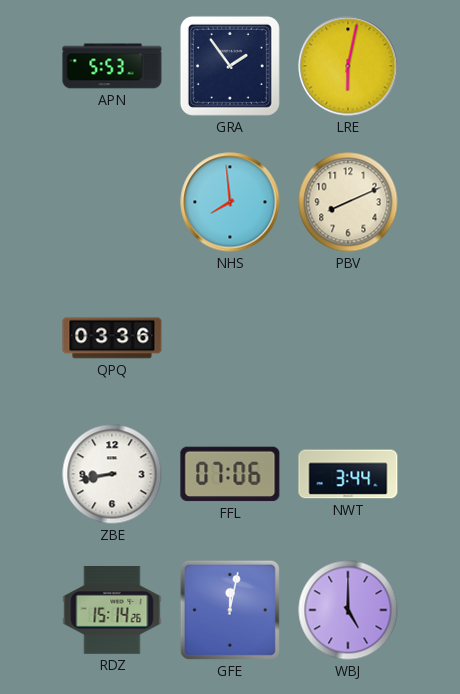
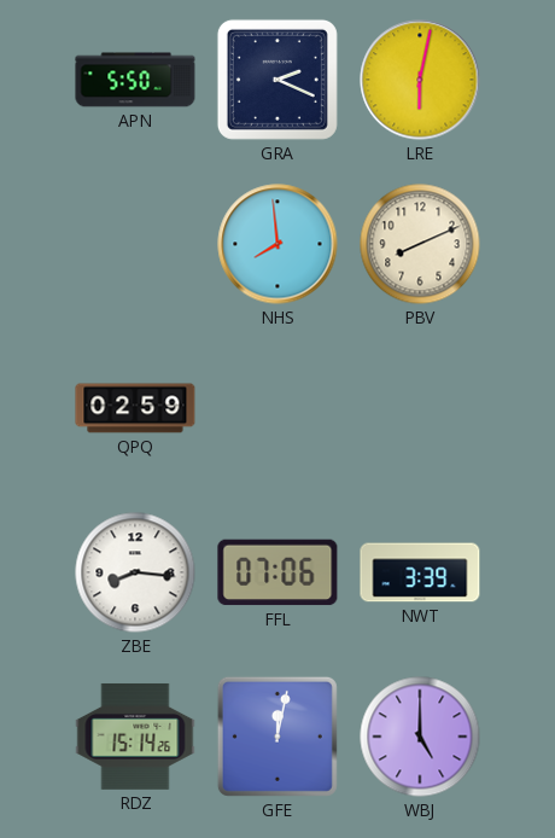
APN: 5:53 -> 5:50
GRA: 1:54 -> 2:19
QPQ: 03:36 -> 02:59
ZBE: 8:43 -> 8:16
NWT: 3:44 -> 3:39
